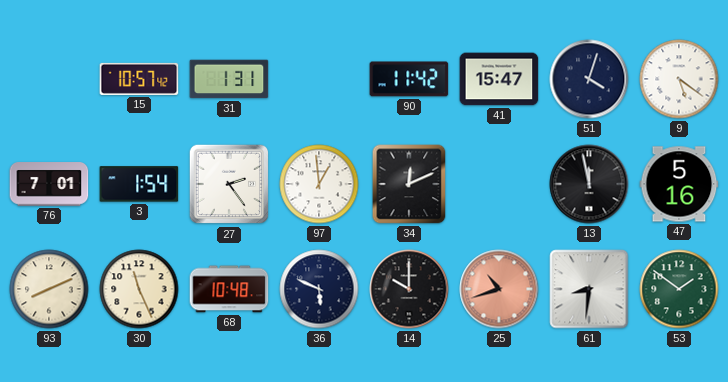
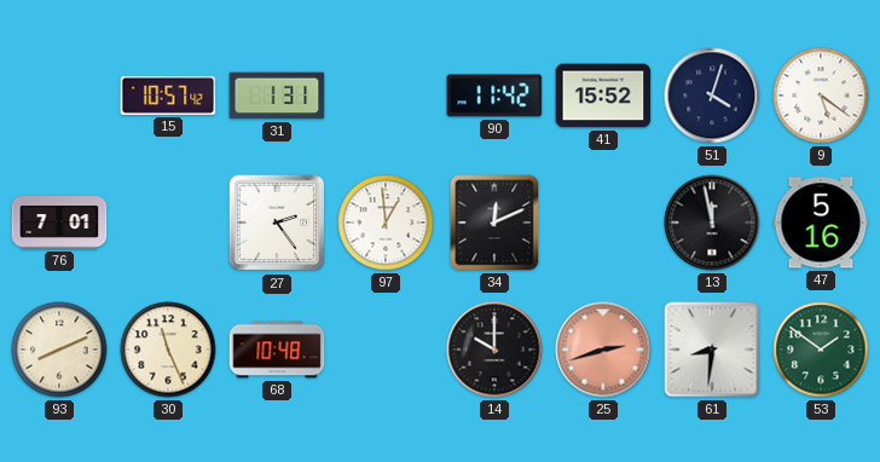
41: 15:47 -> 15:52
3: 1:54 -> none
36: 5:49 -> none
25: 10:42 -> 2:42
